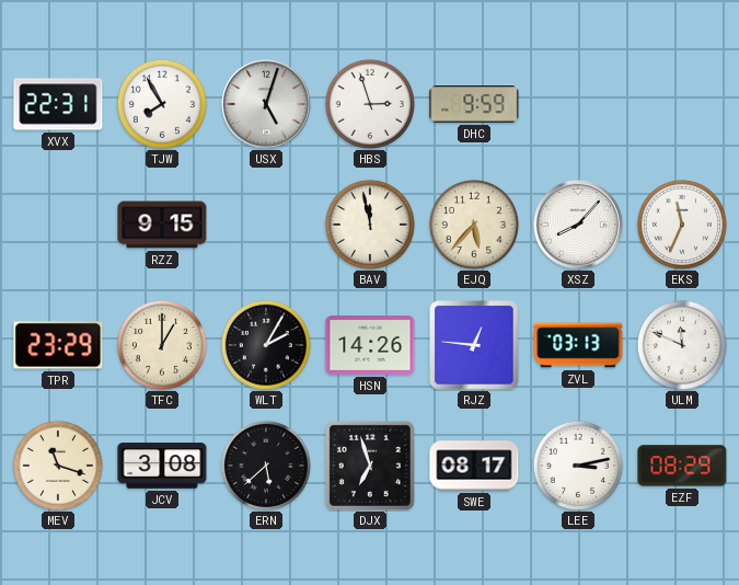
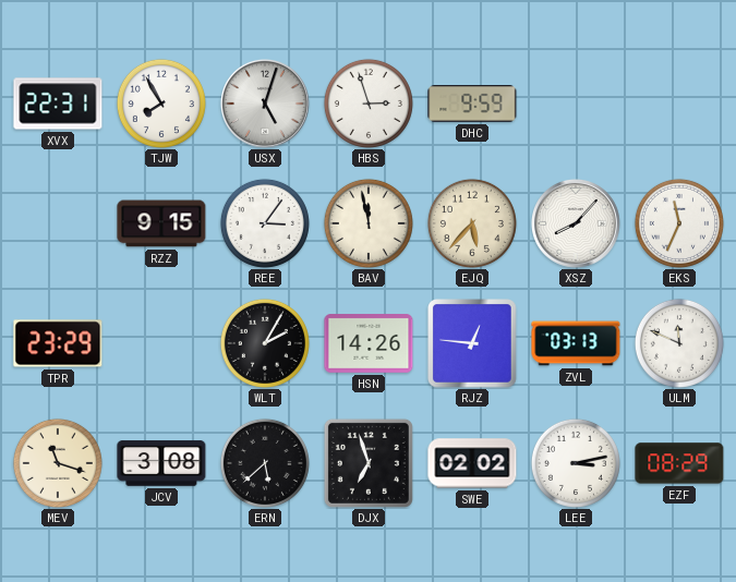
REE: none -> 3:06
TFC: 1:00 -> none
SWE: 08:17 -> 02:02
